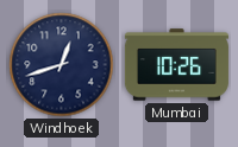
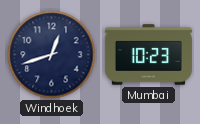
Mumbai: 10:26 -> 10:23
